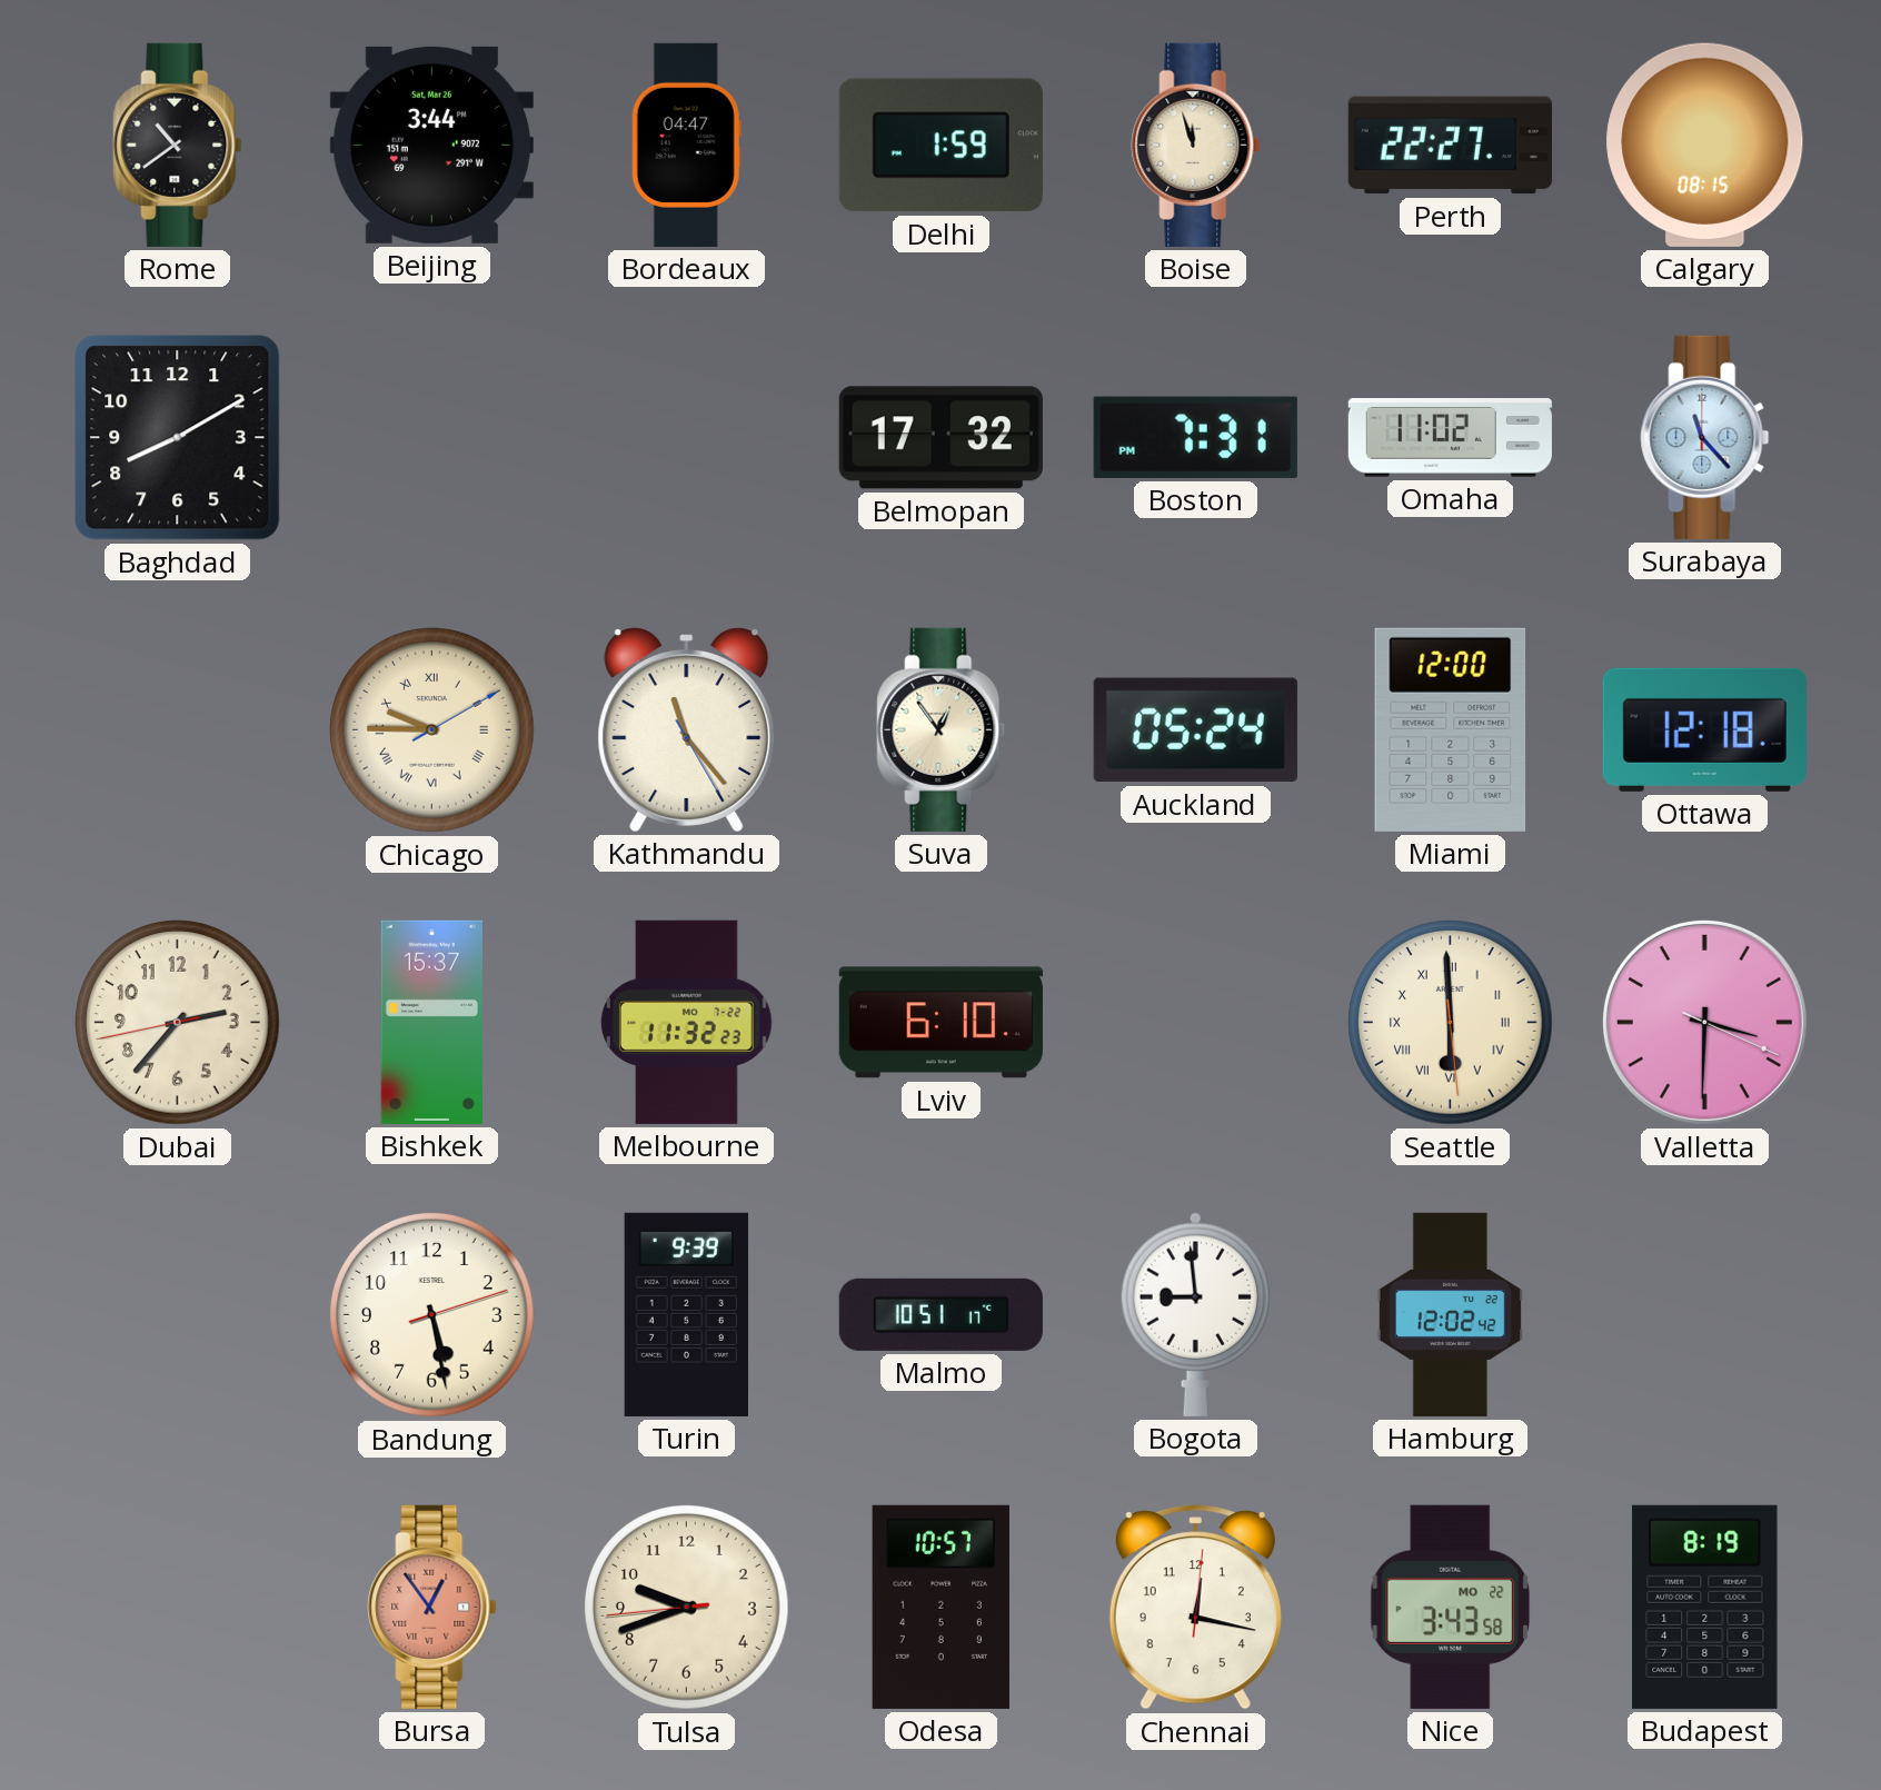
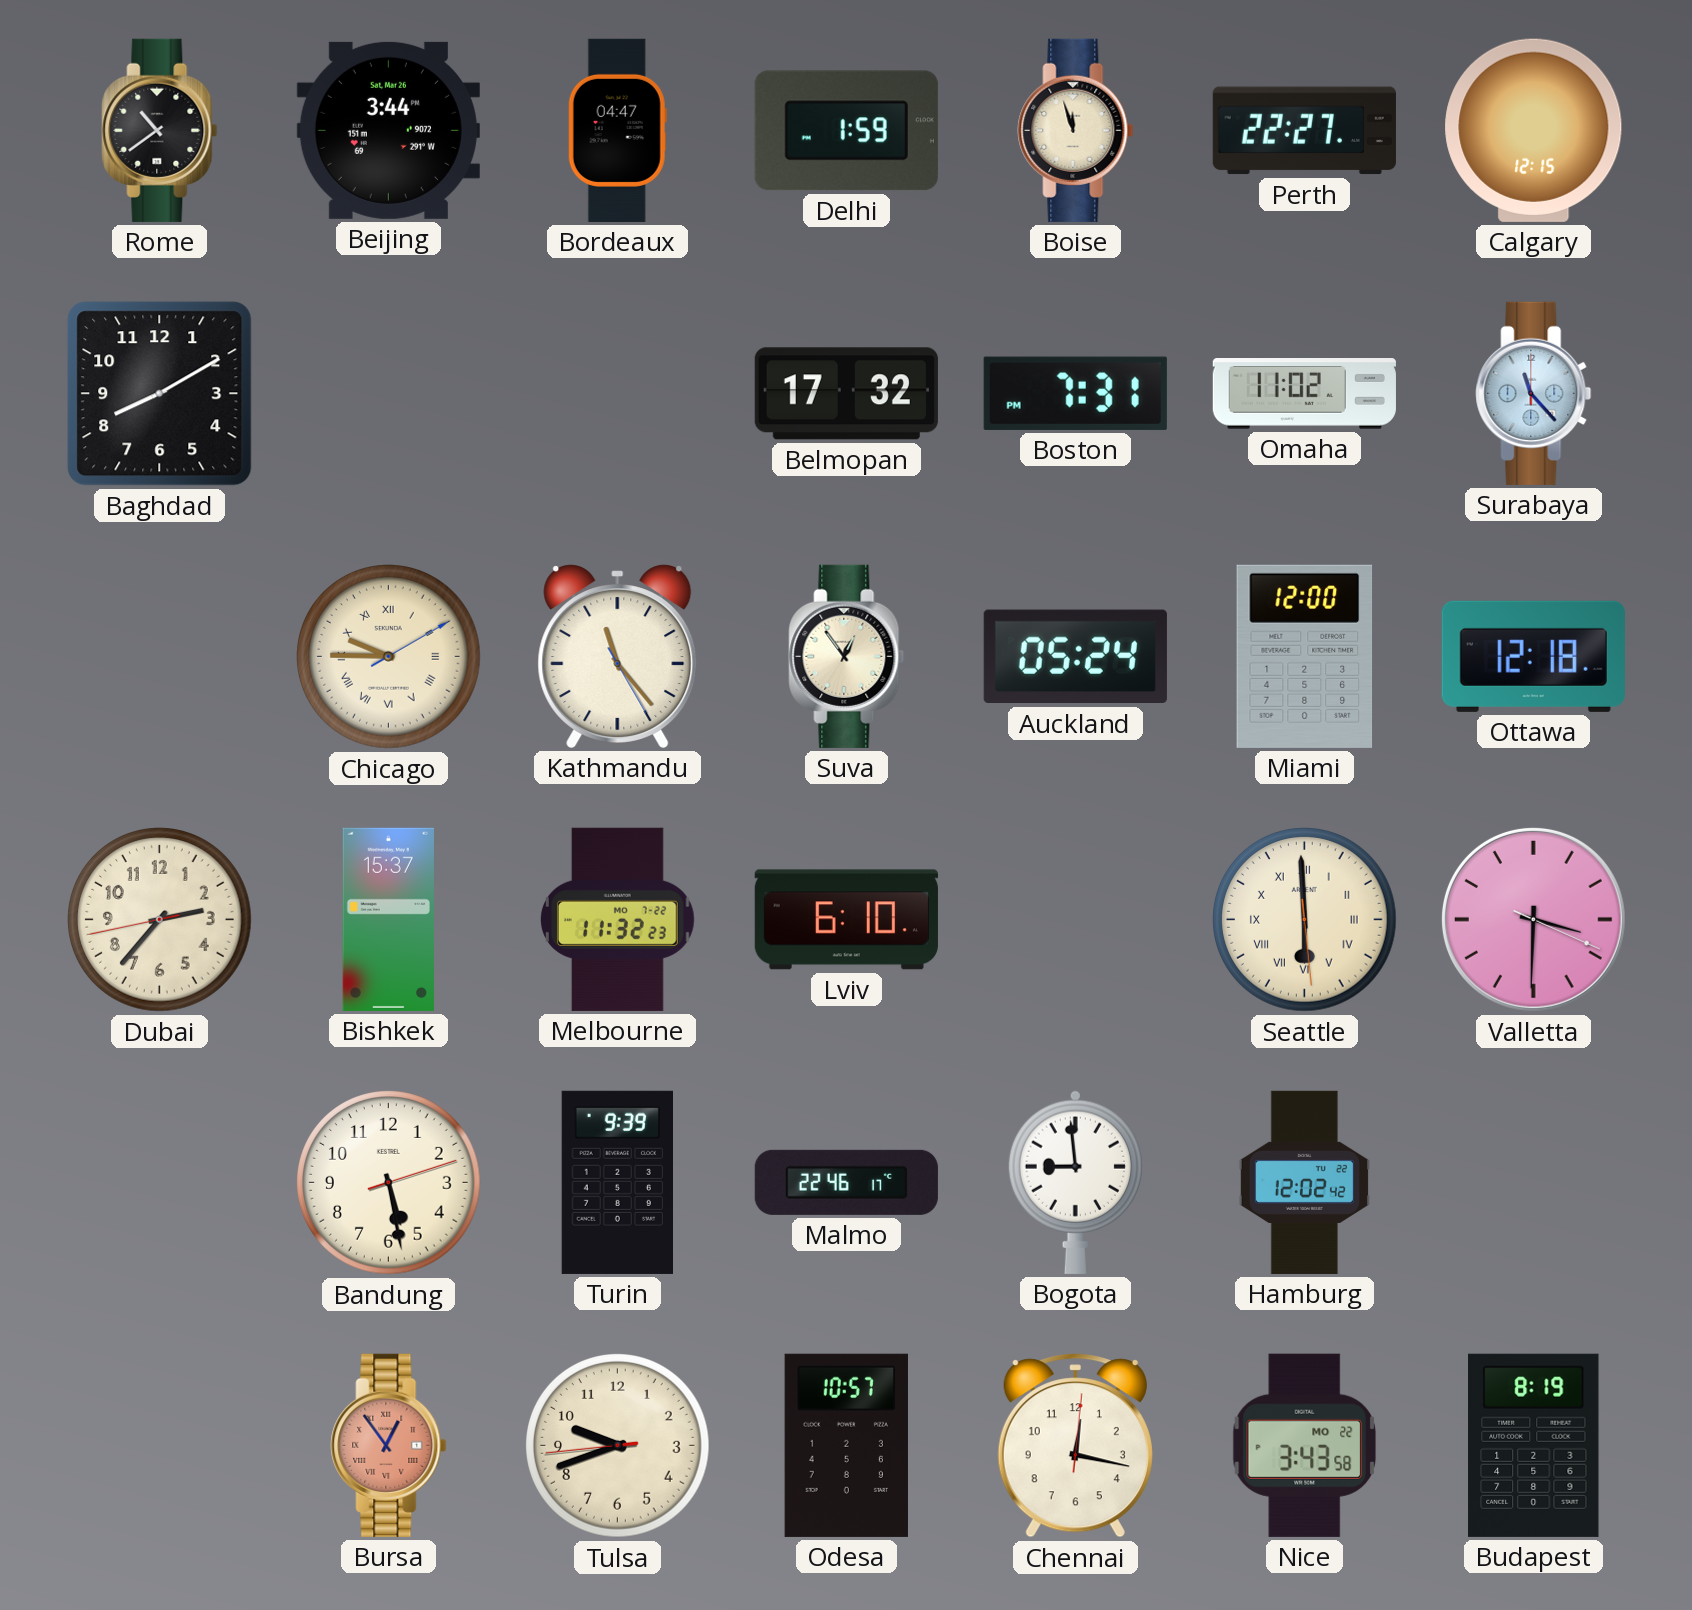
Calgary: 08:15 -> 12:15
Malmo: 10:51 -> 22:46
